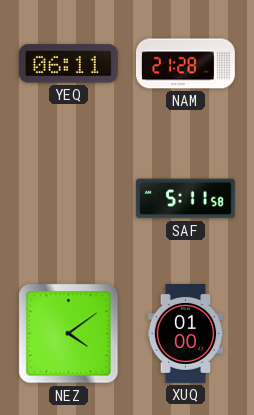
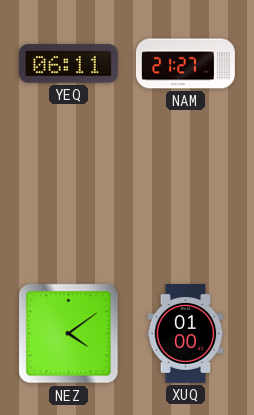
NAM: 21:28 -> 21:27
SAF: 5:11 -> none
